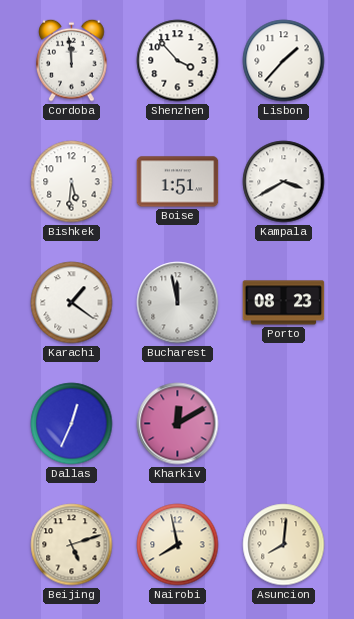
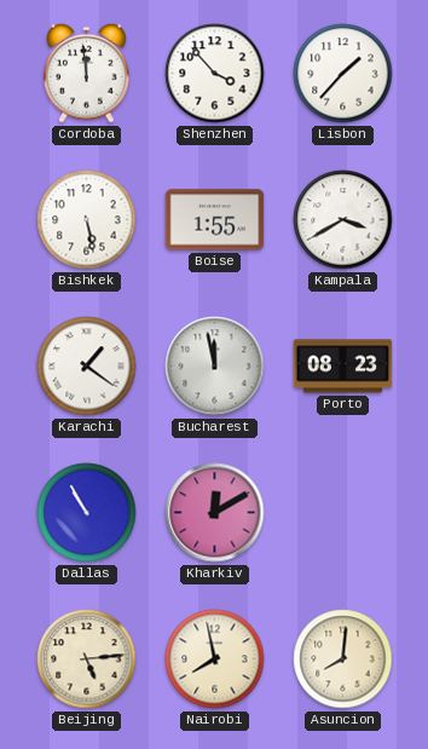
Bishkek: 5:31 -> 5:28
Boise: 1:51 -> 1:55
Dallas: 12:34 -> 10:55
Beijing: 5:12 -> 5:14
